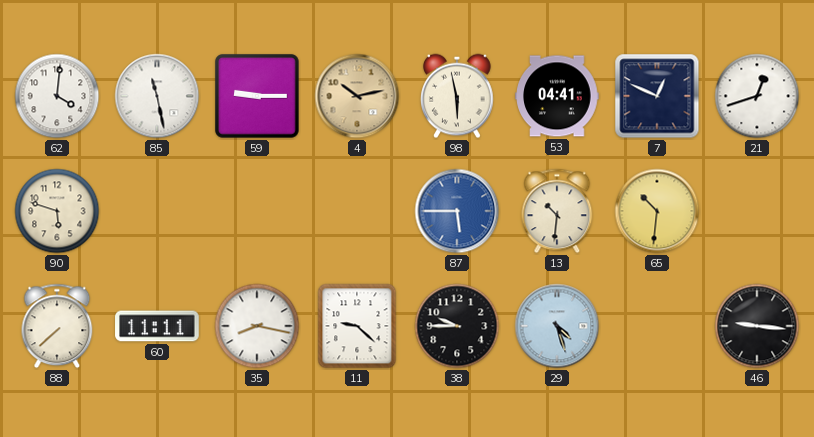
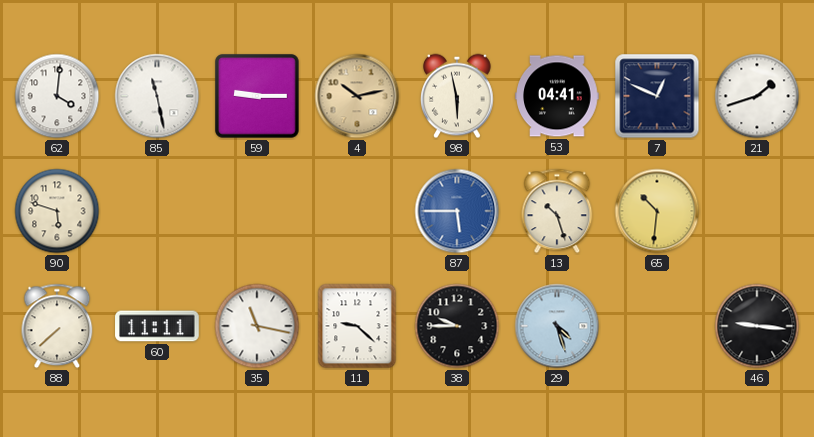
21: 12:42 -> 1:42
13: 10:31 -> 10:27
35: 8:17 -> 11:17
